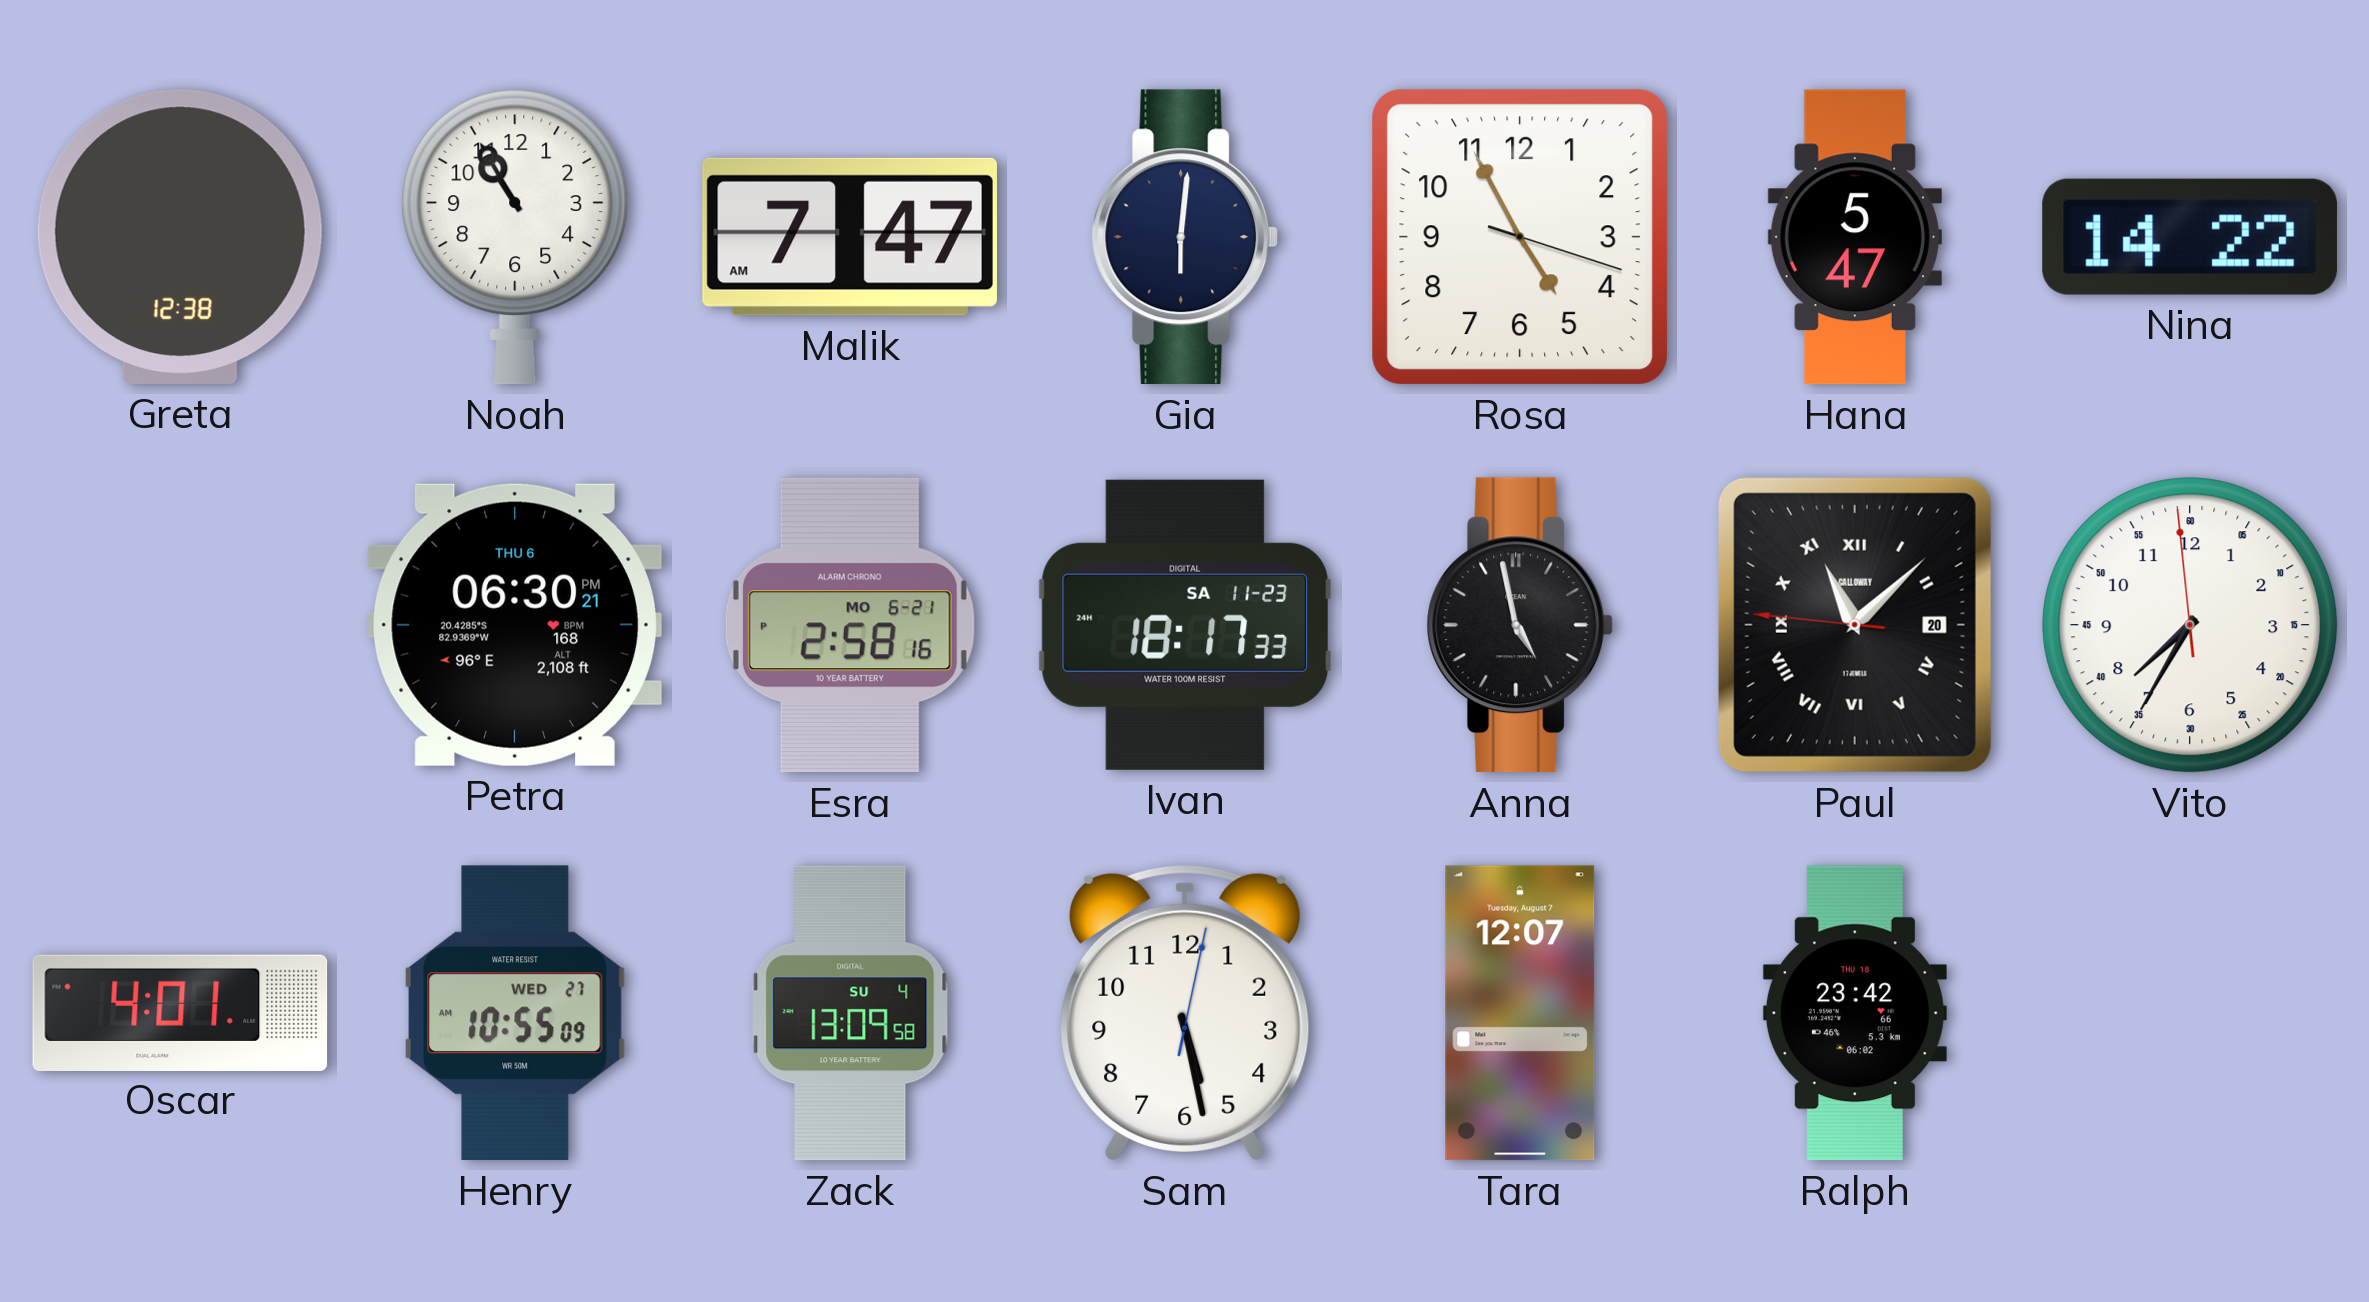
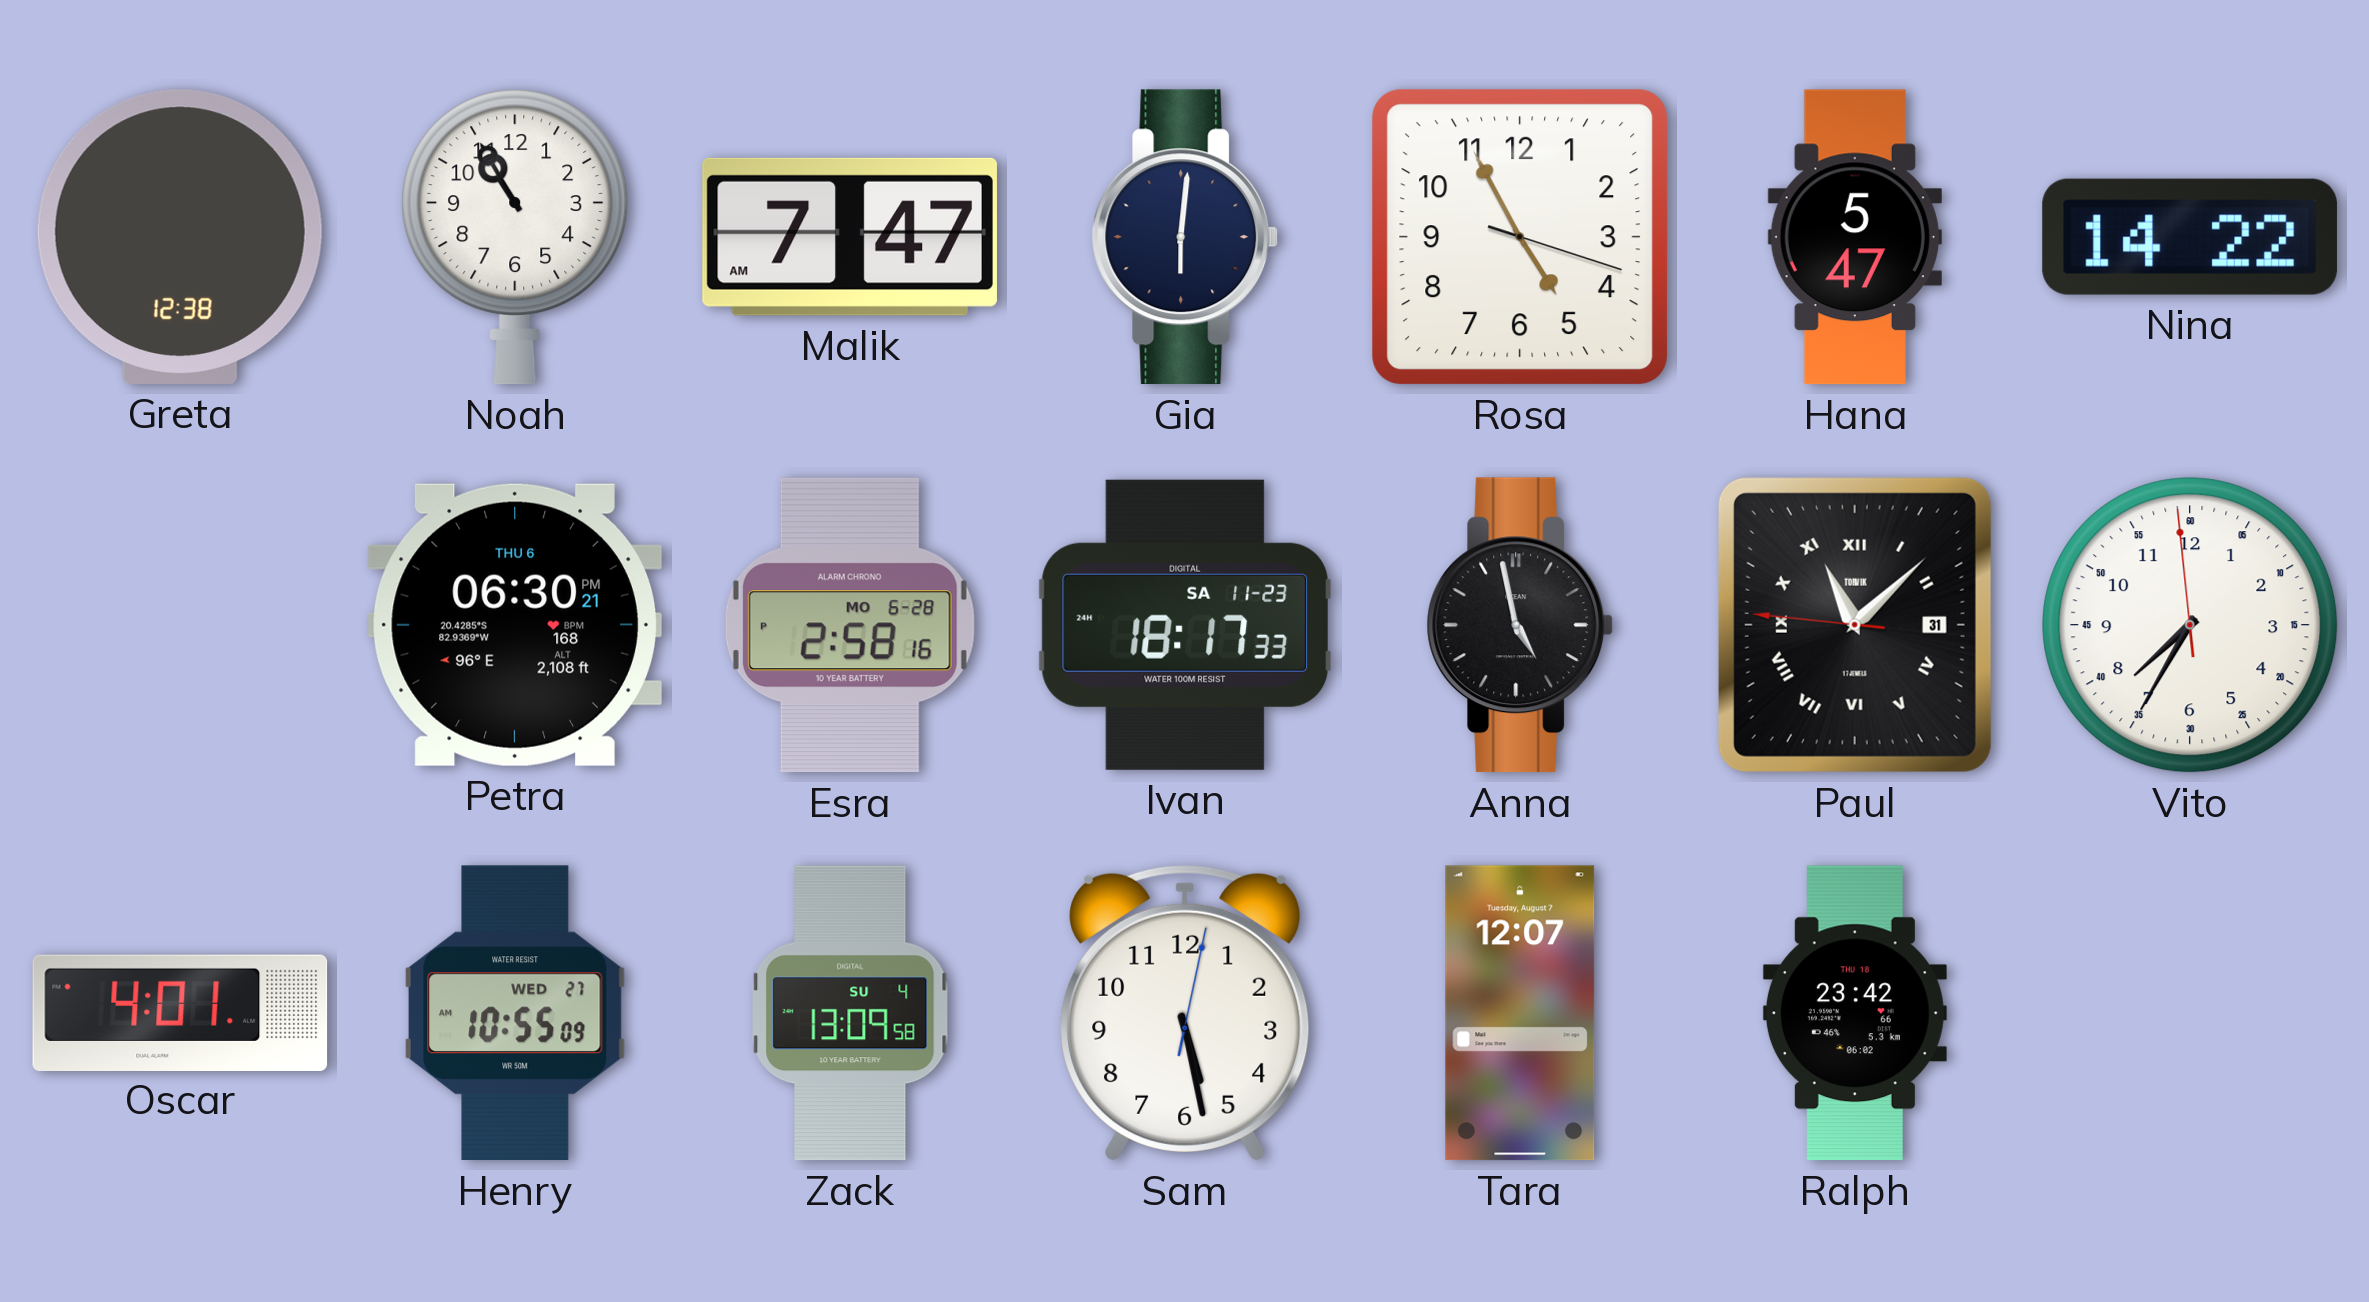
Esra date: MO 6-21 -> MO 6-28
Paul date: 20 -> 31
Paul brand: CALLOWAY -> TORVIK
